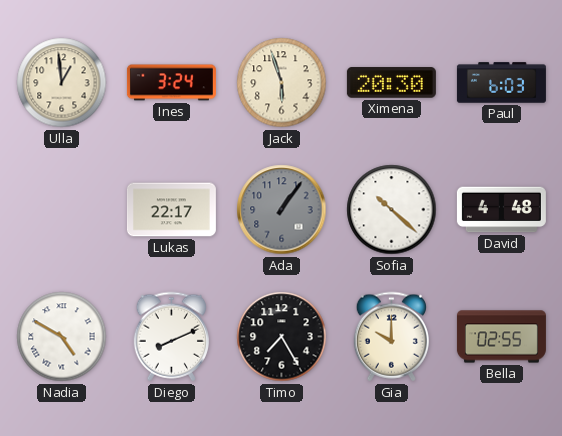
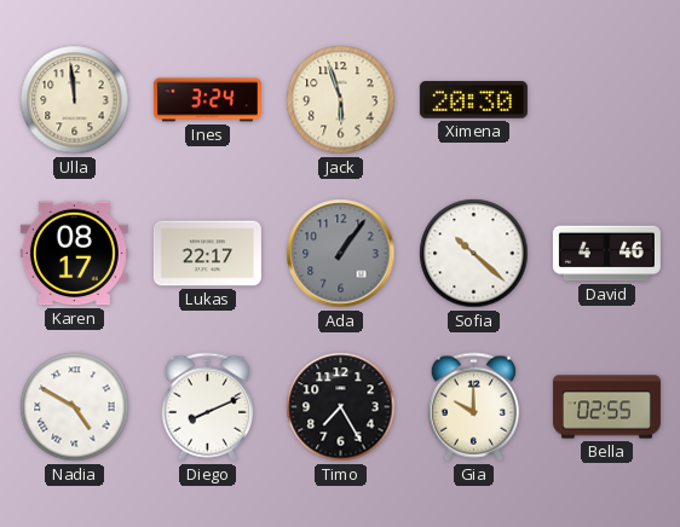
Ulla: 12:59 -> 11:59
Paul: 6:03 -> none
Karen: none -> 08:17
David: 4:48 -> 4:46
